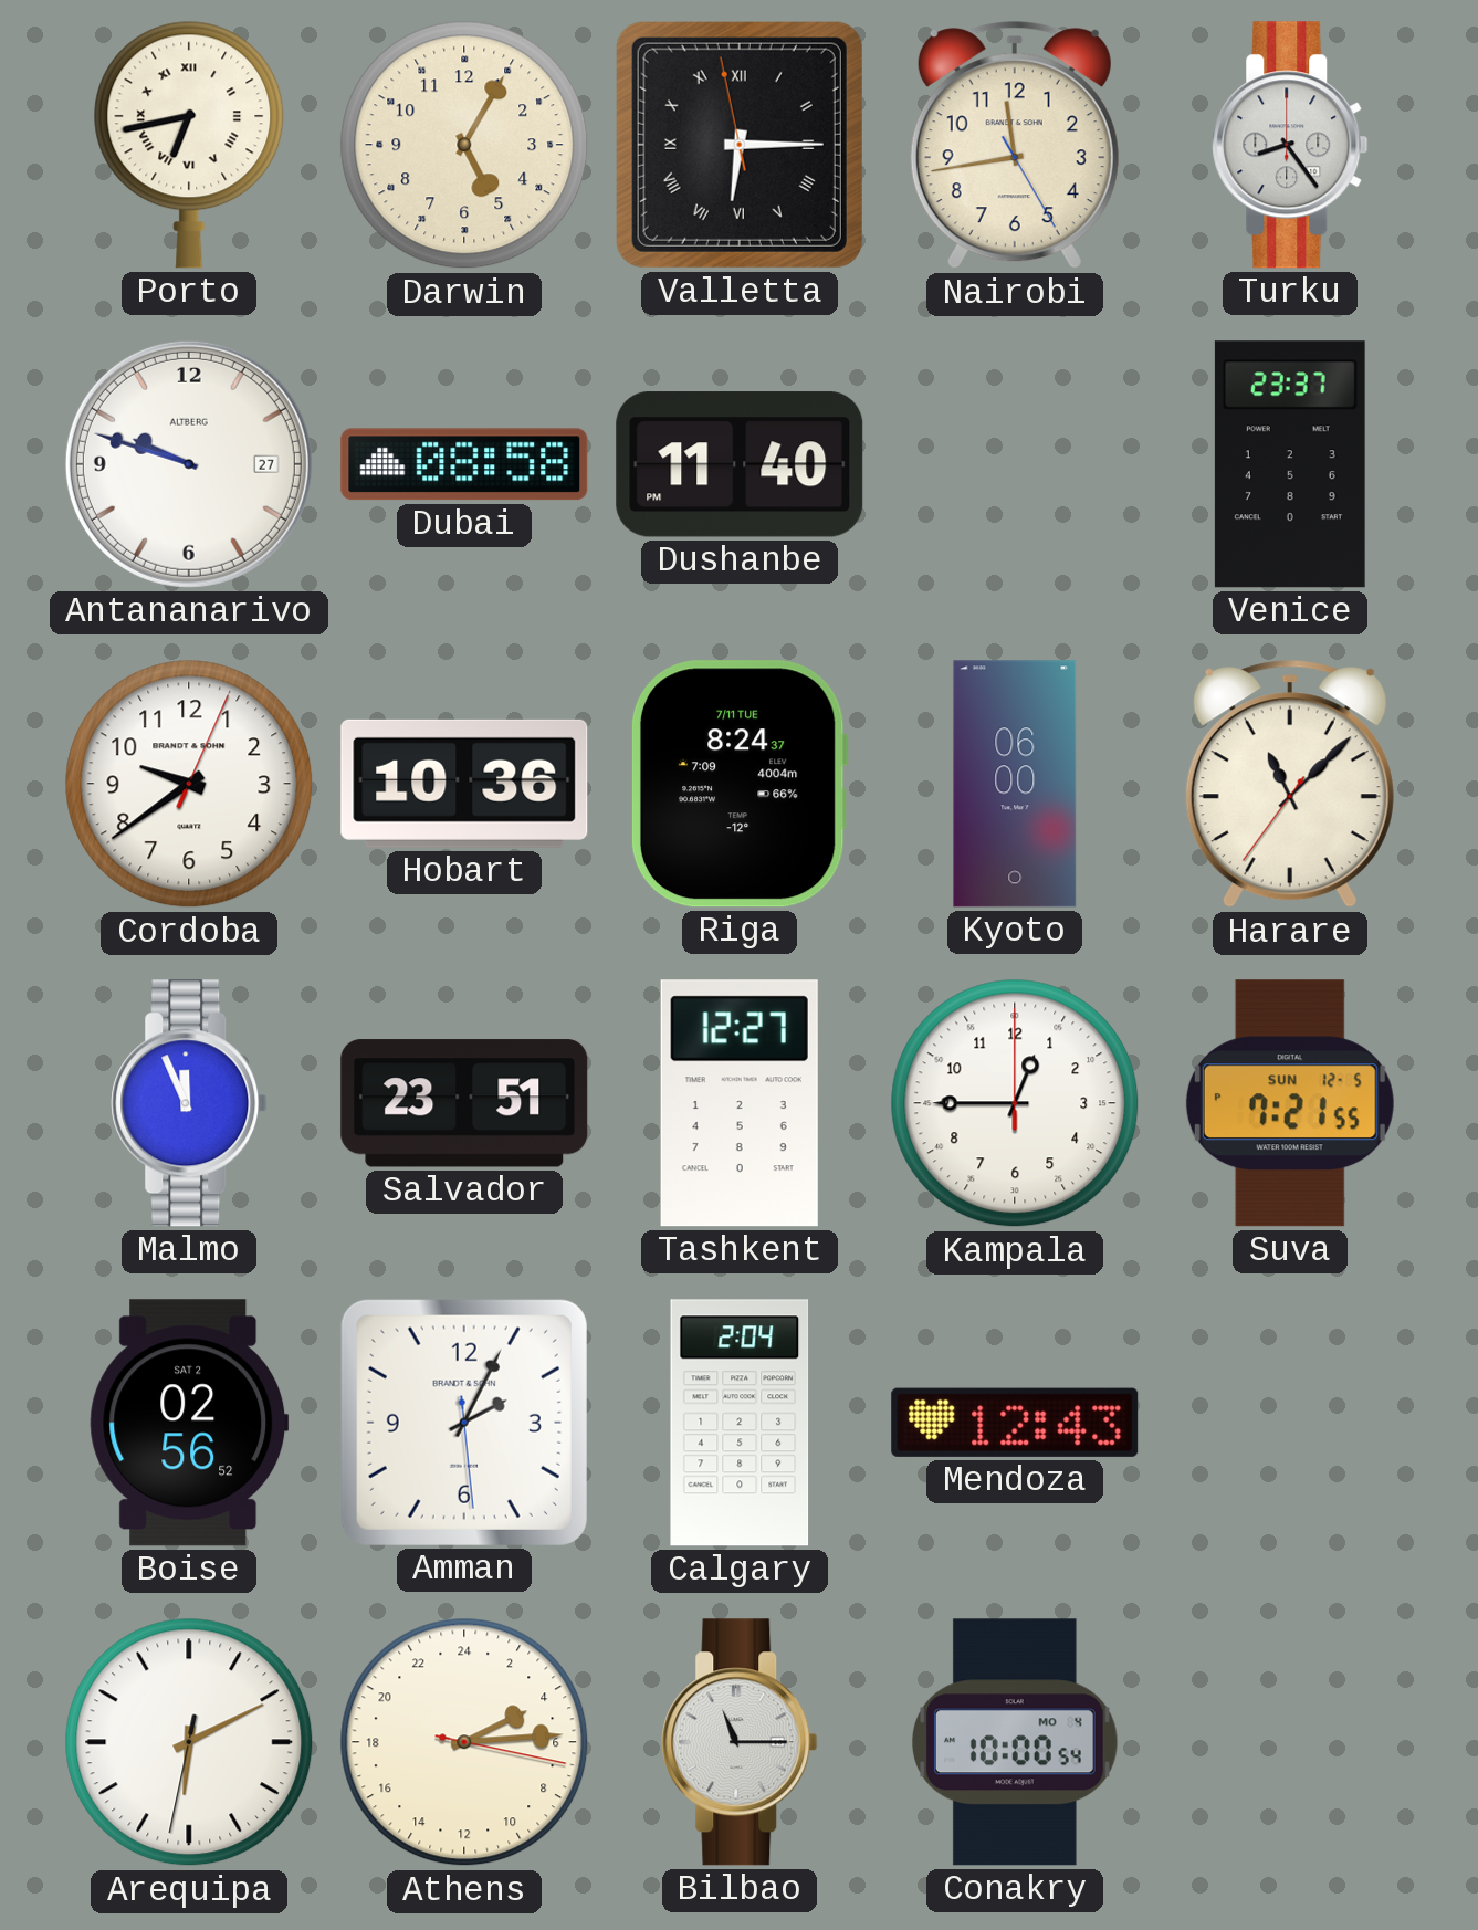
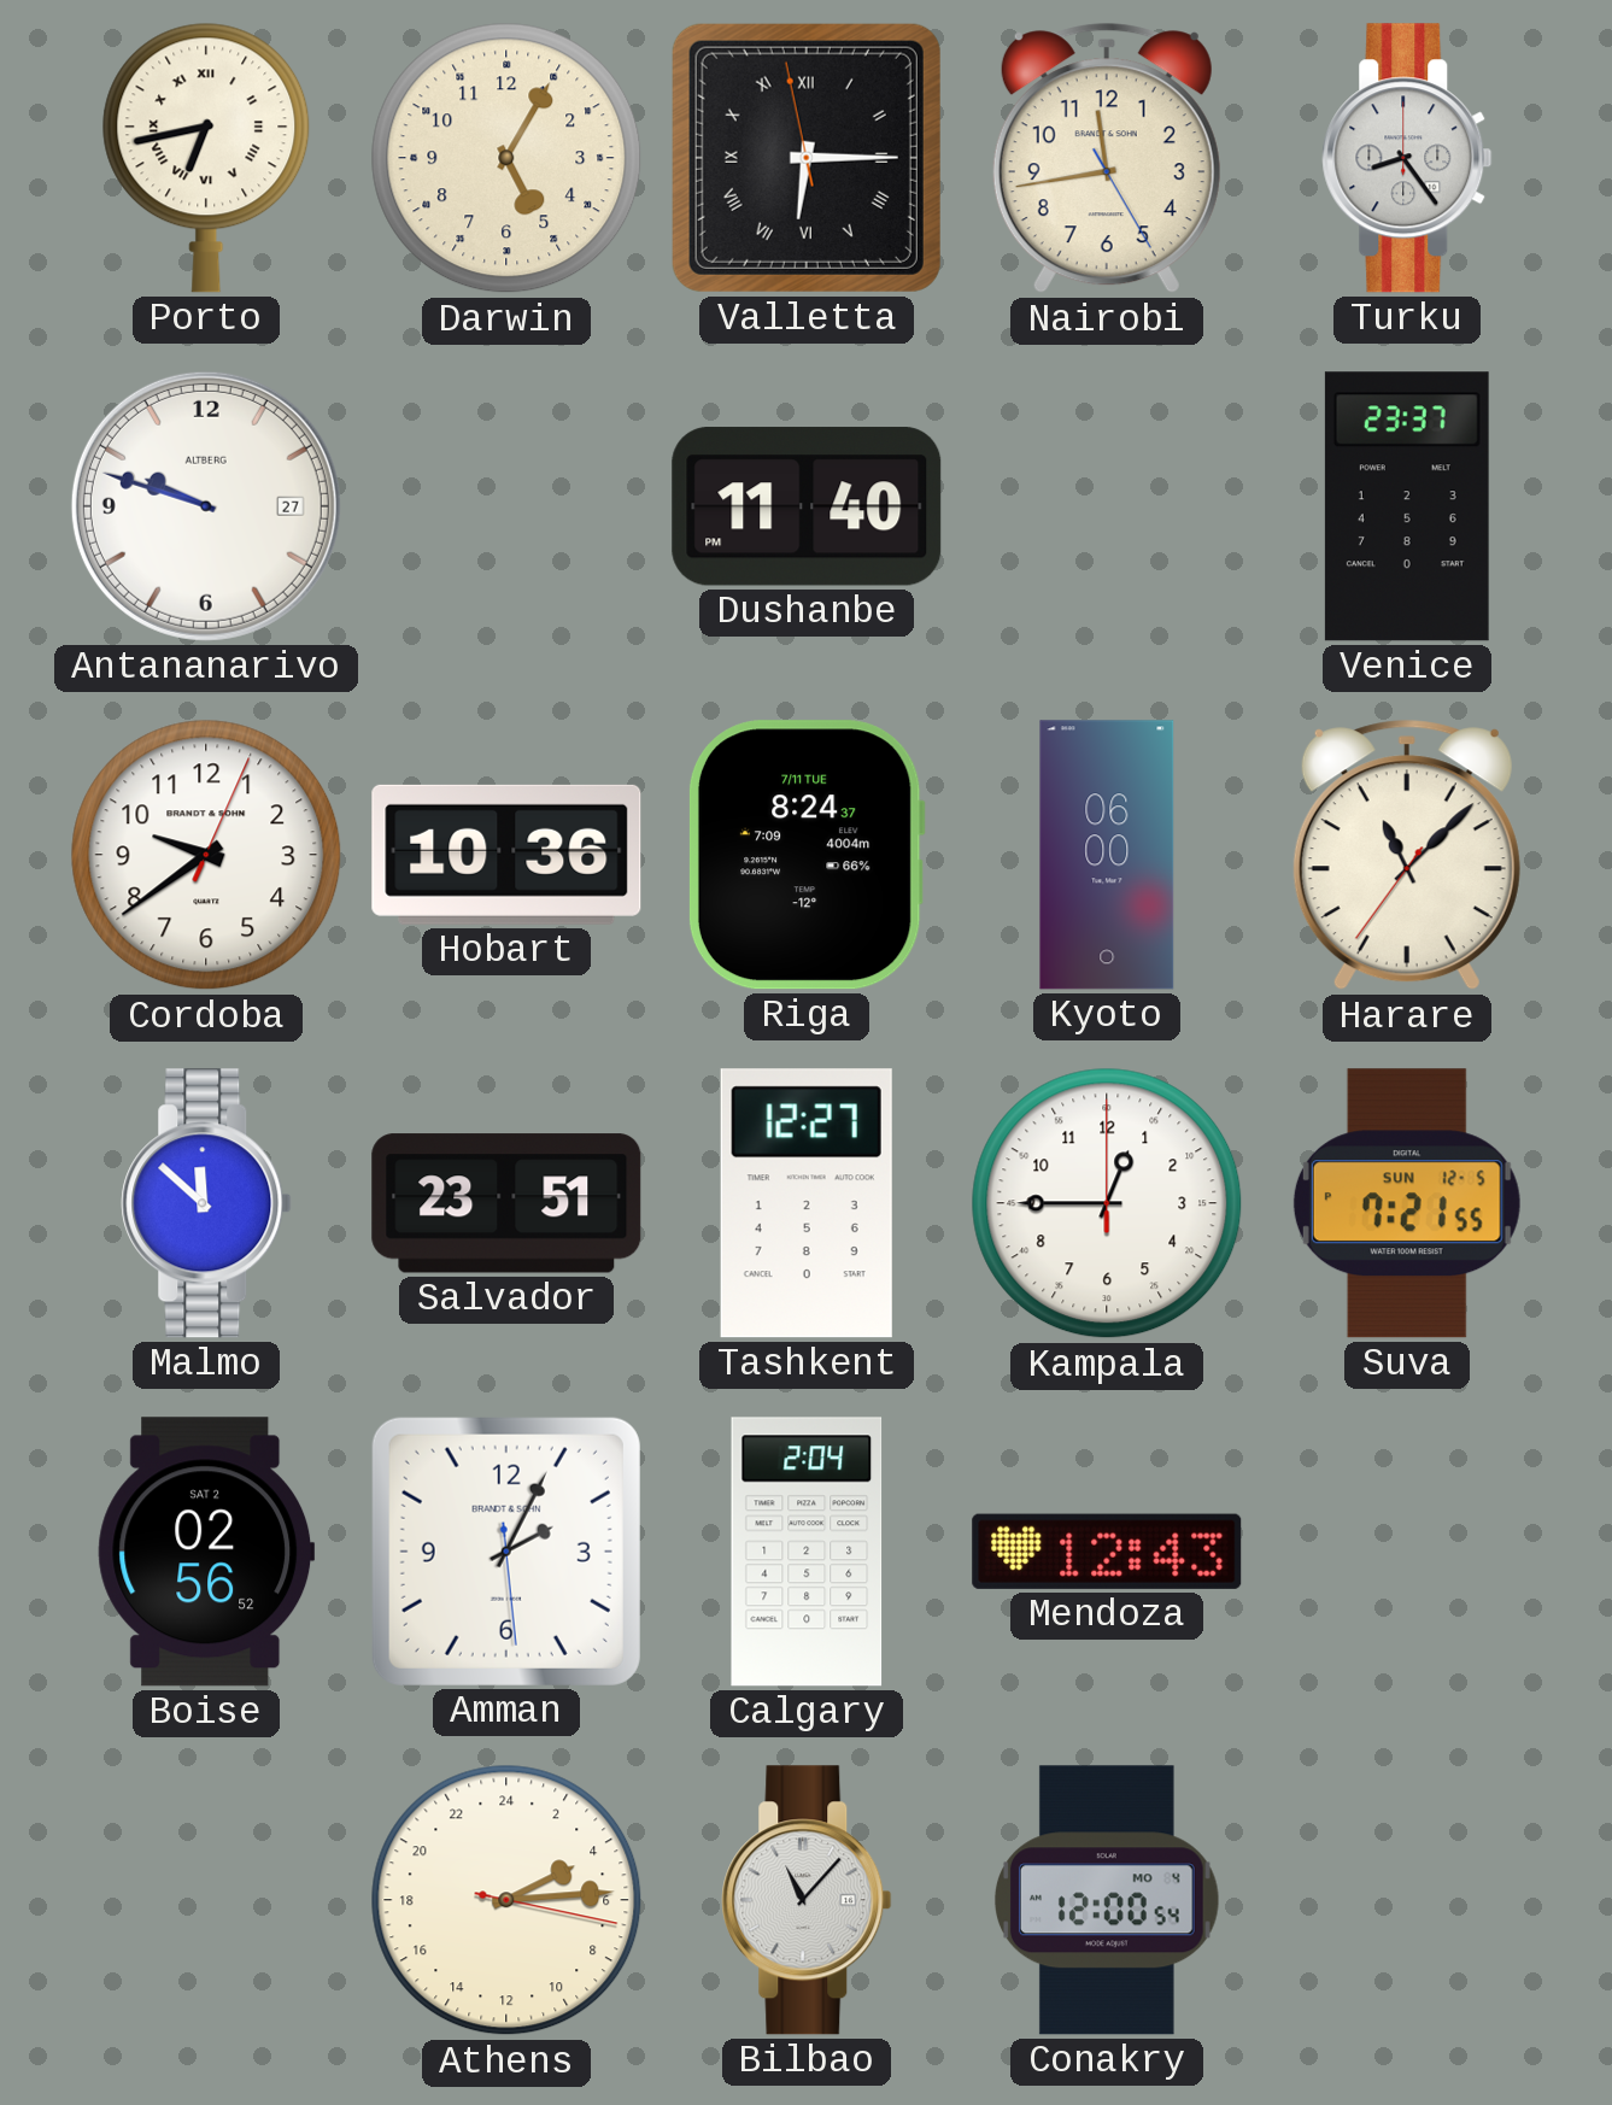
Dubai: 08:58 -> none
Malmo: 11:56 -> 11:52
Arequipa: 6:10 -> none
Bilbao: 11:15 -> 11:07
Conakry: 10:00 -> 12:00
